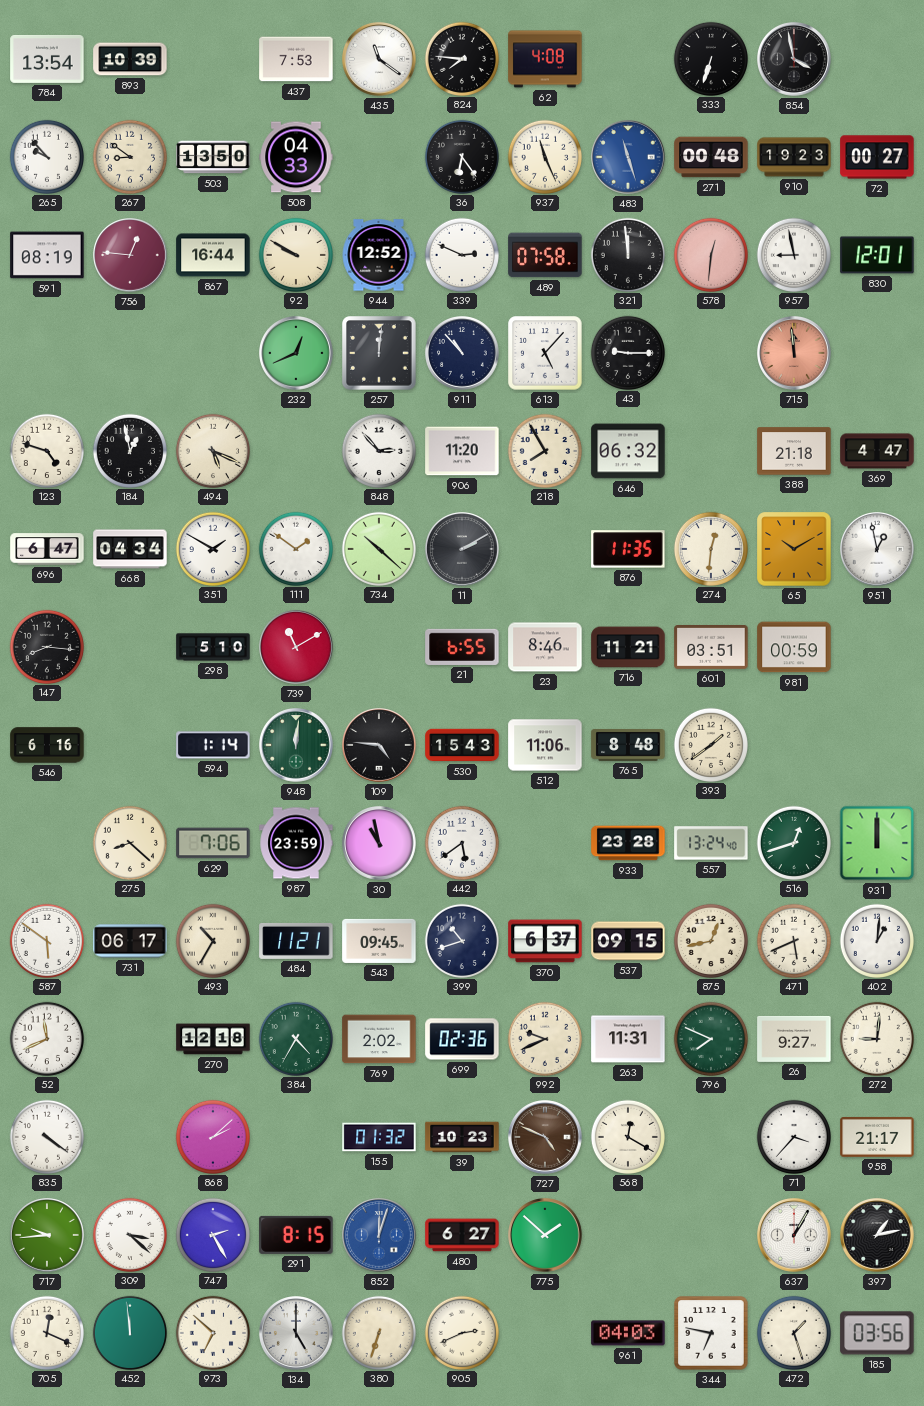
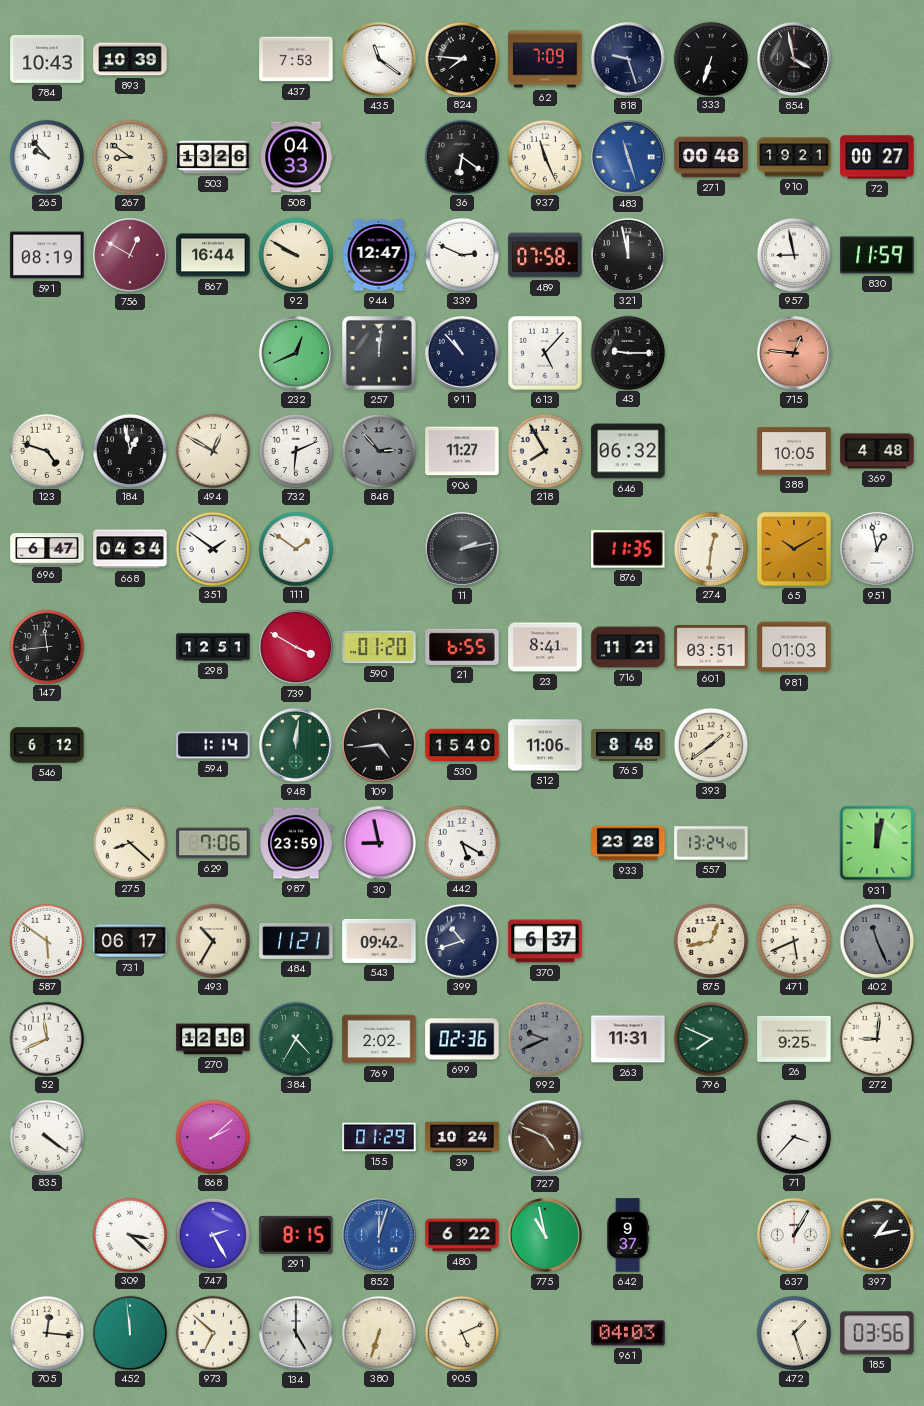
784: 13:54 -> 10:43
62: 4:08 -> 7:09
818: none -> 9:27
503: 13:50 -> 13:26
36: 6:24 -> 6:21
910: 19:23 -> 19:21
756: 12:46 -> 12:50
944: 12:52 -> 12:47
321: 11:59 -> 11:58
578: 12:31 -> none
830: 12:01 -> 11:59
715: 11:59 -> 12:46
494: 5:19 -> 12:50
732: none -> 6:11
848 dial: white -> grey
906: 11:20 -> 11:27
388: 21:18 -> 10:05
369: 4:47 -> 4:48
351: 1:50 -> 1:51
734: 10:22 -> none
11: 2:10 -> 2:13
147: 8:16 -> 11:44
298: 5:10 -> 12:51
739: 11:10 -> 3:50
590: none -> 01:20
23: 8:46 -> 8:41
981: 00:59 -> 01:03
546: 6:16 -> 6:12
109: 4:46 -> 4:44
530: 15:43 -> 15:40
30: 10:58 -> 8:58
442: 5:39 -> 5:20
516: 12:42 -> none
931: 12:00 -> 12:02
543: 09:45 -> 09:42
537: 09:15 -> none
402: 1:01 -> 11:26
402 dial: white -> grey
992 dial: cream -> grey
26: 9:27 -> 9:25
155: 01:32 -> 01:29
39: 10:23 -> 10:24
568: 12:20 -> none
958: 21:17 -> none
717: 9:44 -> none
480: 6:27 -> 6:22
775: 1:52 -> 10:58
642: none -> 9:37
705: 12:19 -> 12:16
905: 2:41 -> 5:11
344: 6:47 -> none
